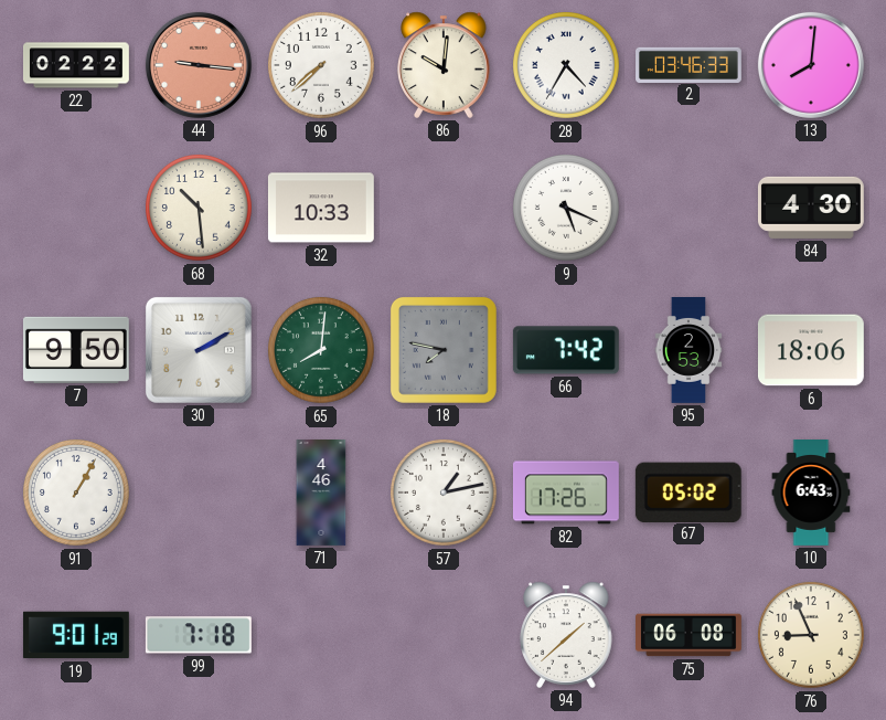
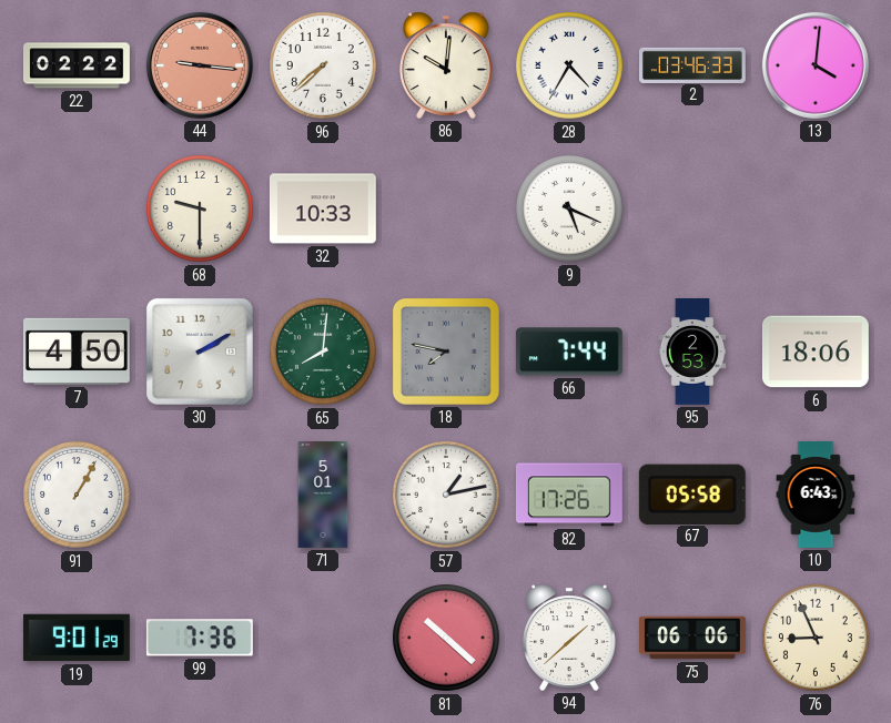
13: 8:01 -> 4:01
68: 10:29 -> 9:30
84: 4:30 -> none
7: 9:50 -> 4:50
66: 7:42 -> 7:44
71: 4:46 -> 5:01
67: 05:02 -> 05:58
99: 7:18 -> 7:36
81: none -> 10:22
75: 06:08 -> 06:06
